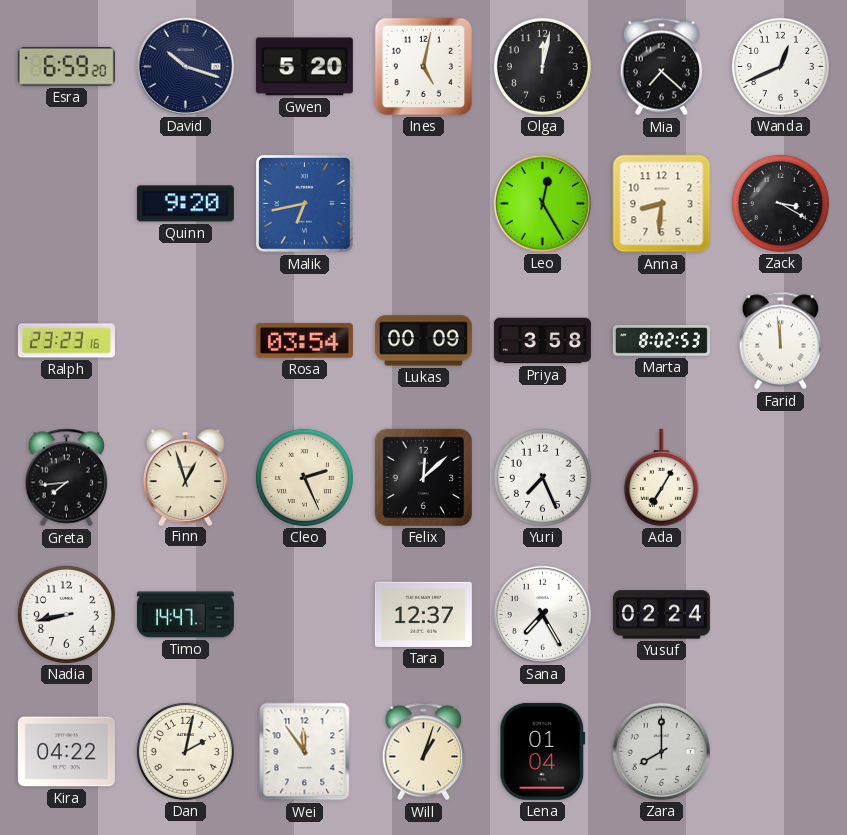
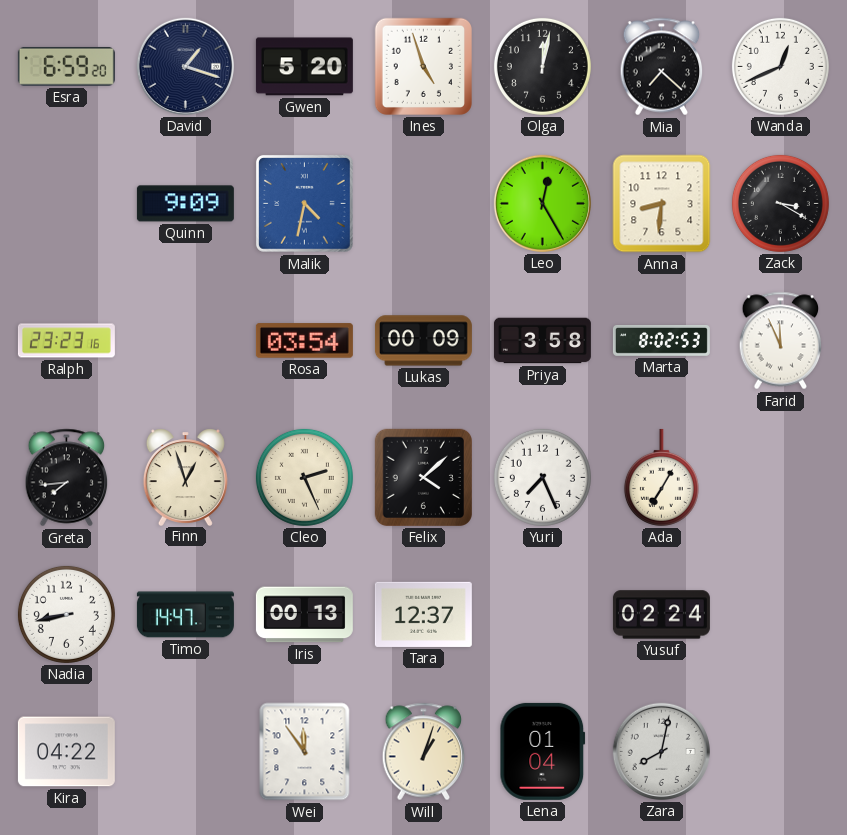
David: 10:18 -> 1:18
Ines: 5:02 -> 4:57
Quinn: 9:20 -> 9:09
Malik: 6:43 -> 4:32
Farid: 11:59 -> 11:56
Felix: 12:08 -> 4:08
Iris: none -> 00:13
Sana: 7:25 -> none
Dan: 2:02 -> none
Zara: 8:00 -> 8:02
